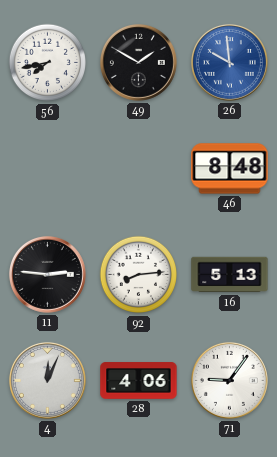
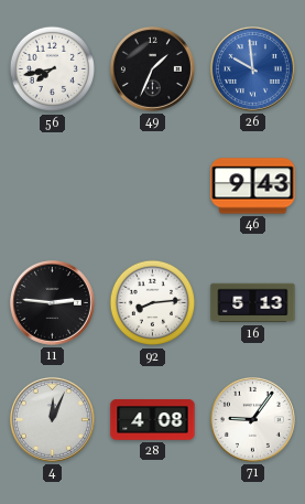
49: 1:50 -> 1:34
46: 8:48 -> 9:43
28: 4:06 -> 4:08
